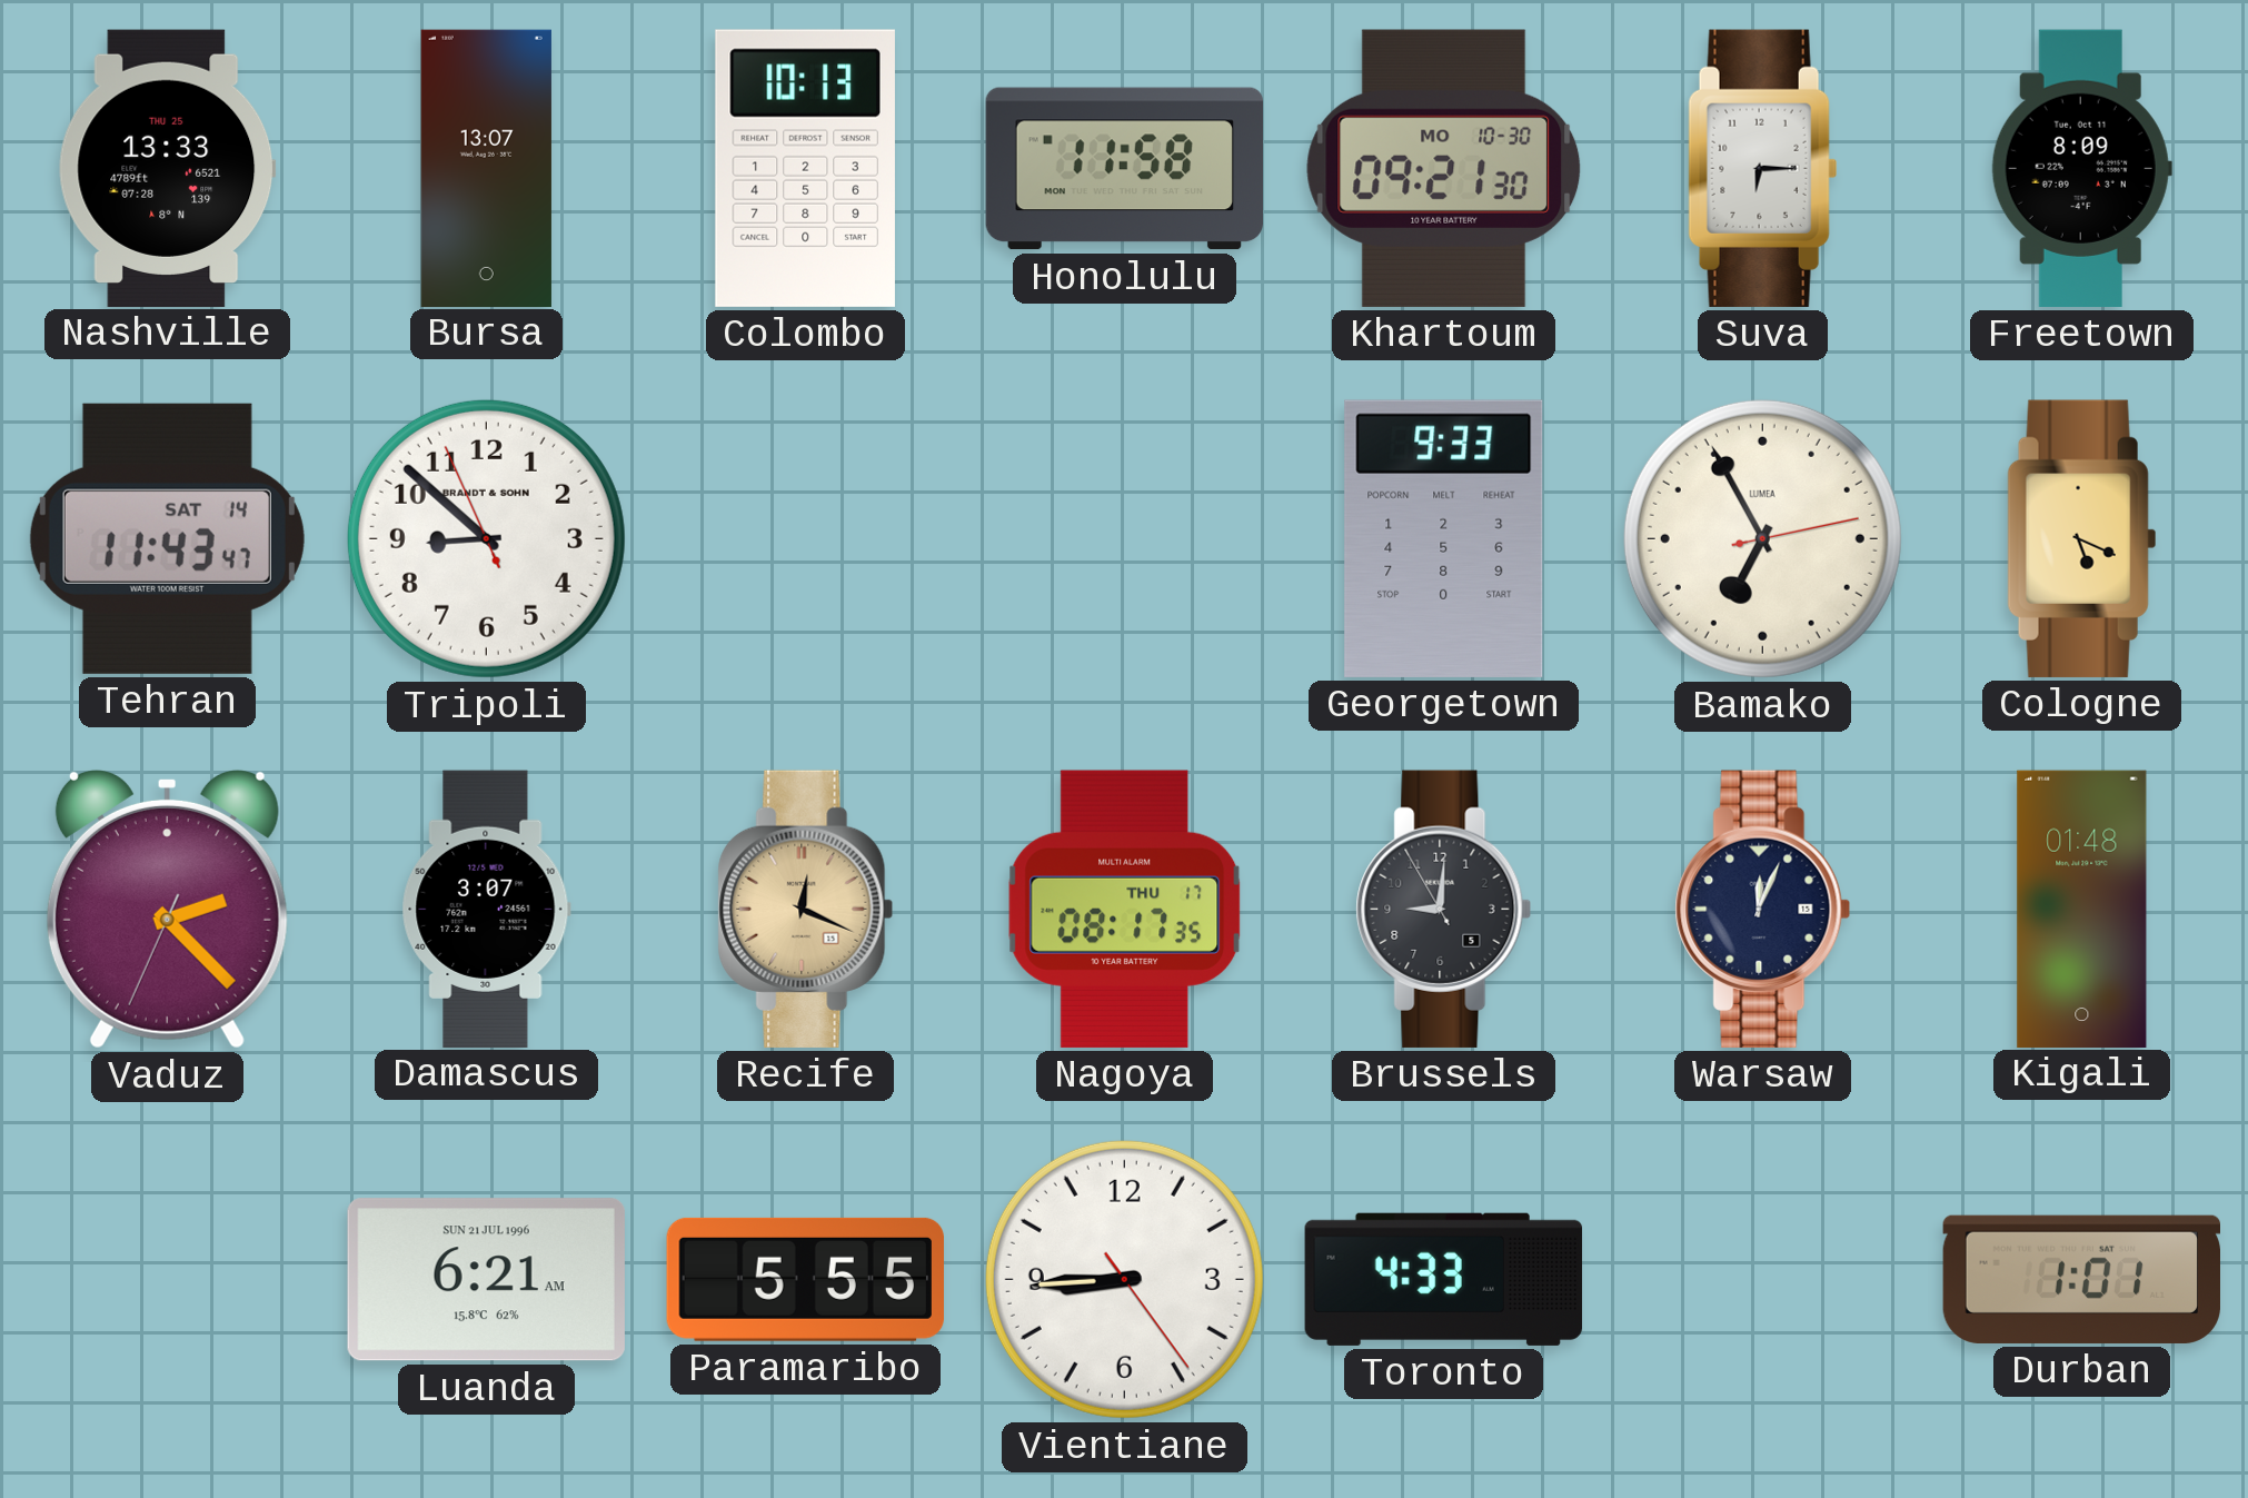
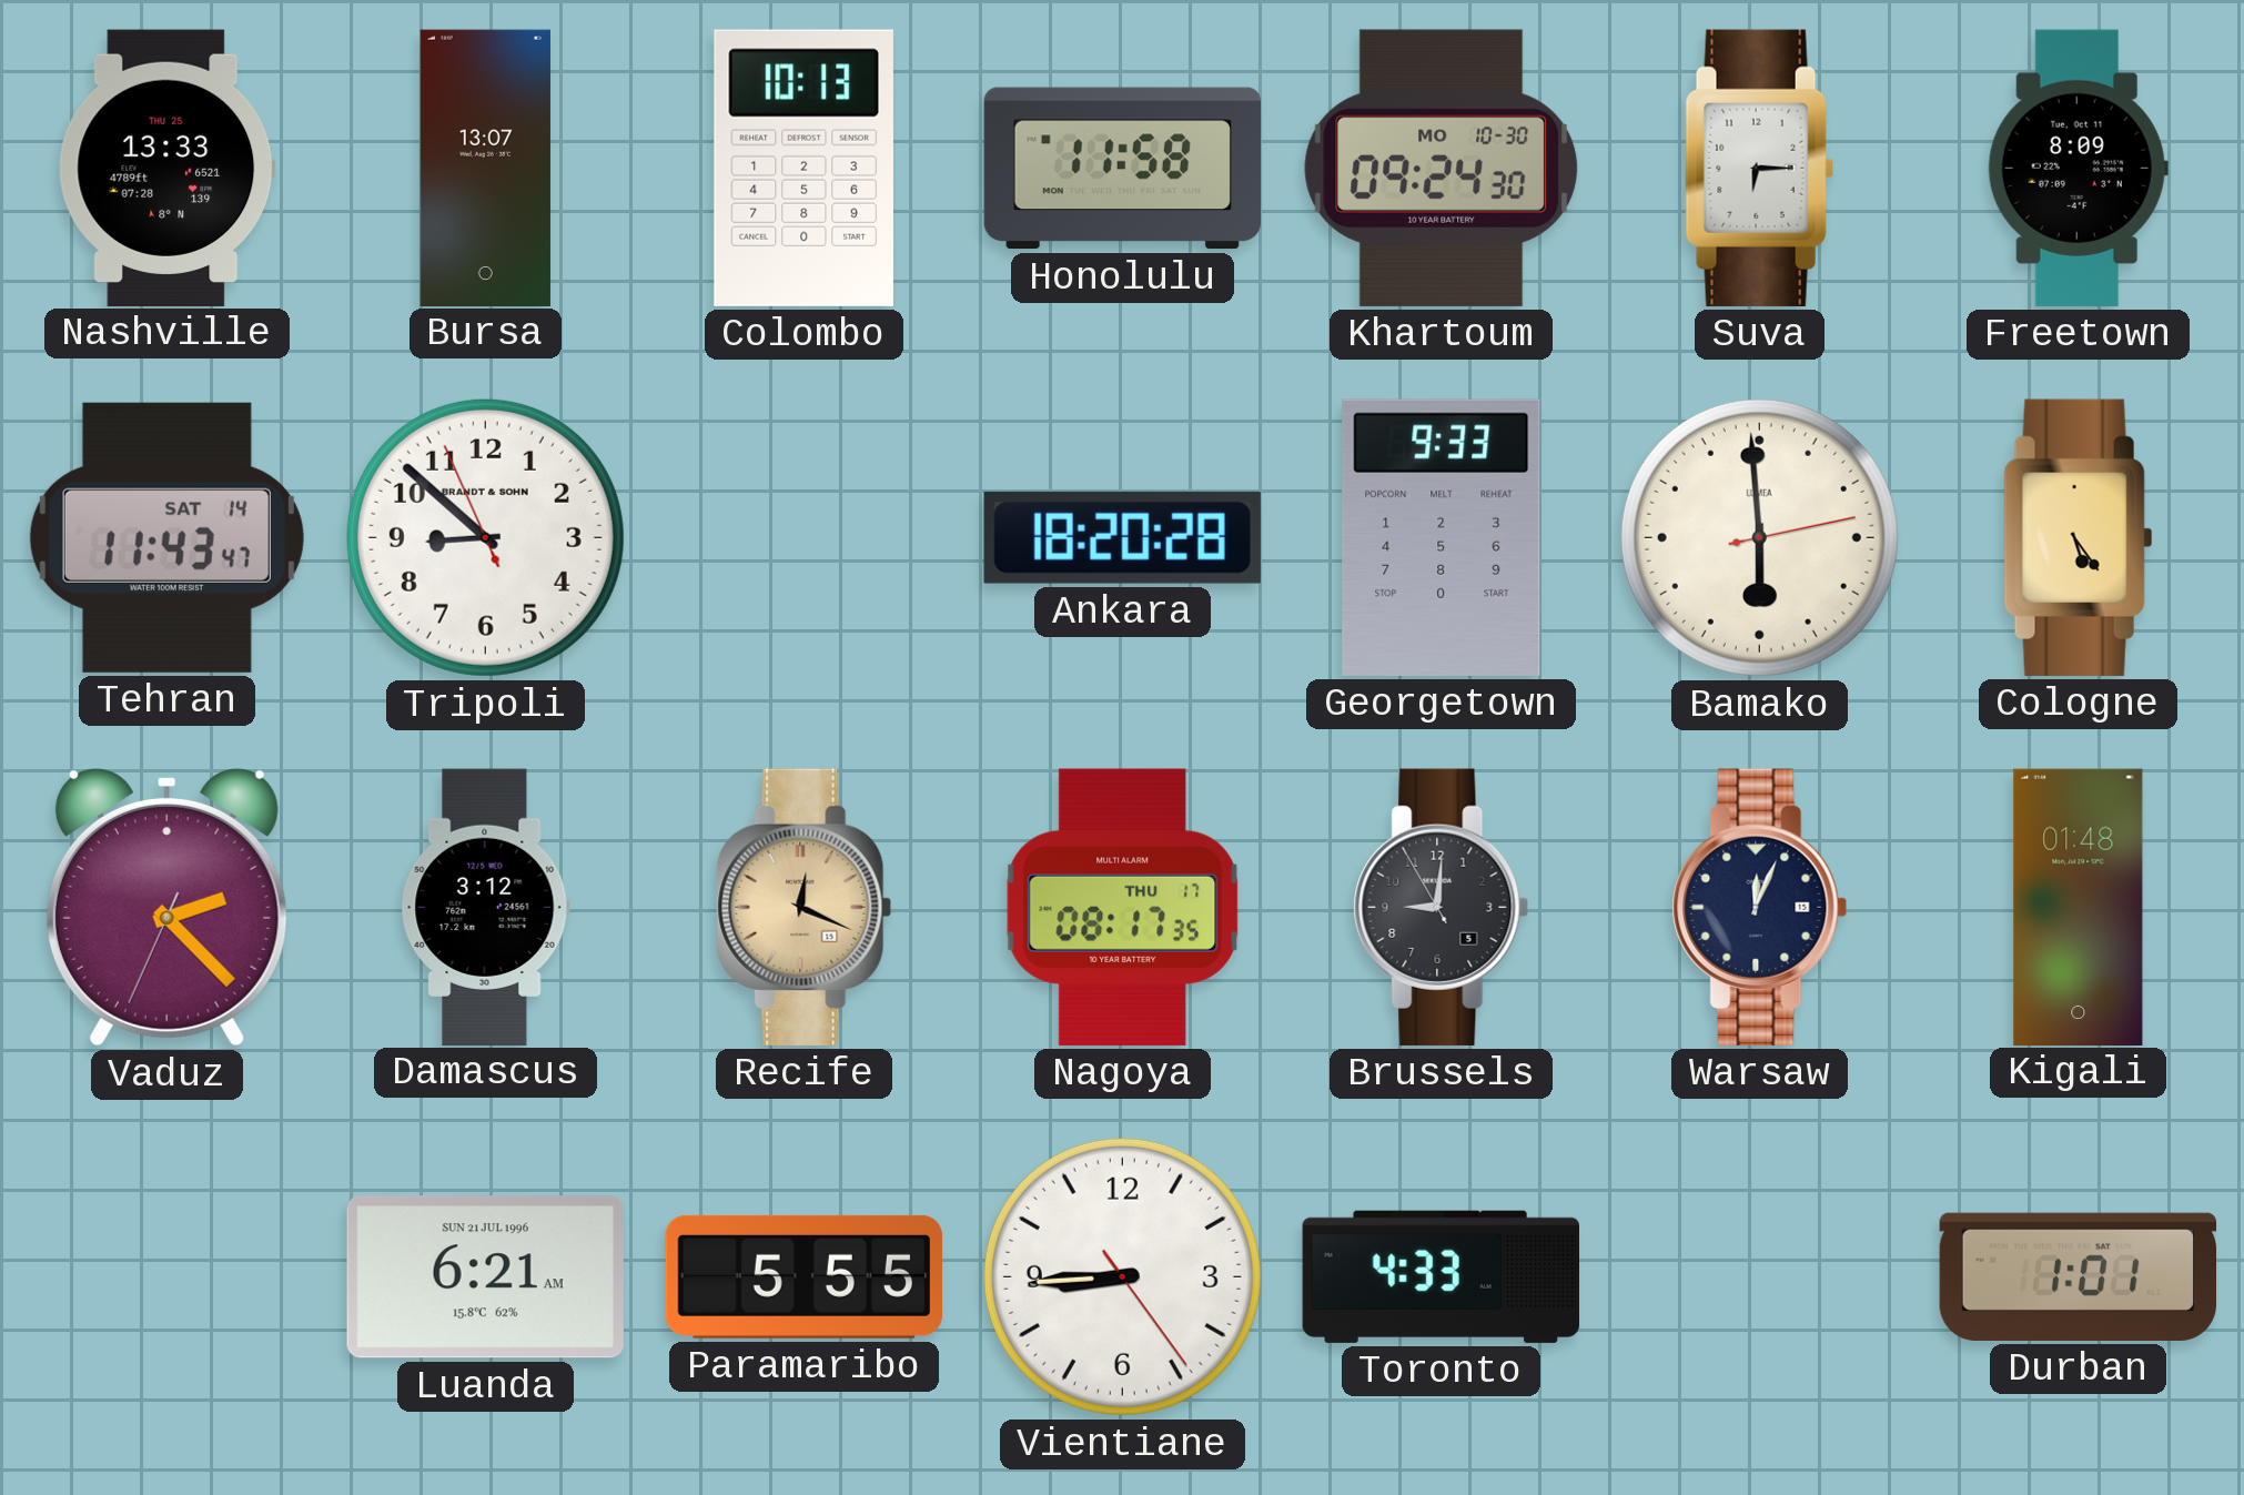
Khartoum: 09:21 -> 09:24
Ankara: none -> 18:20
Bamako: 6:55 -> 5:59
Cologne: 5:19 -> 5:24
Damascus: 3:07 -> 3:12
